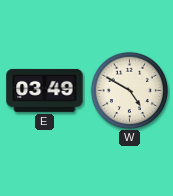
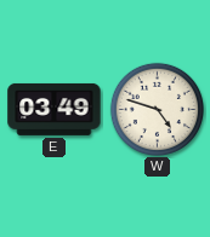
W: 4:50 -> 4:48
